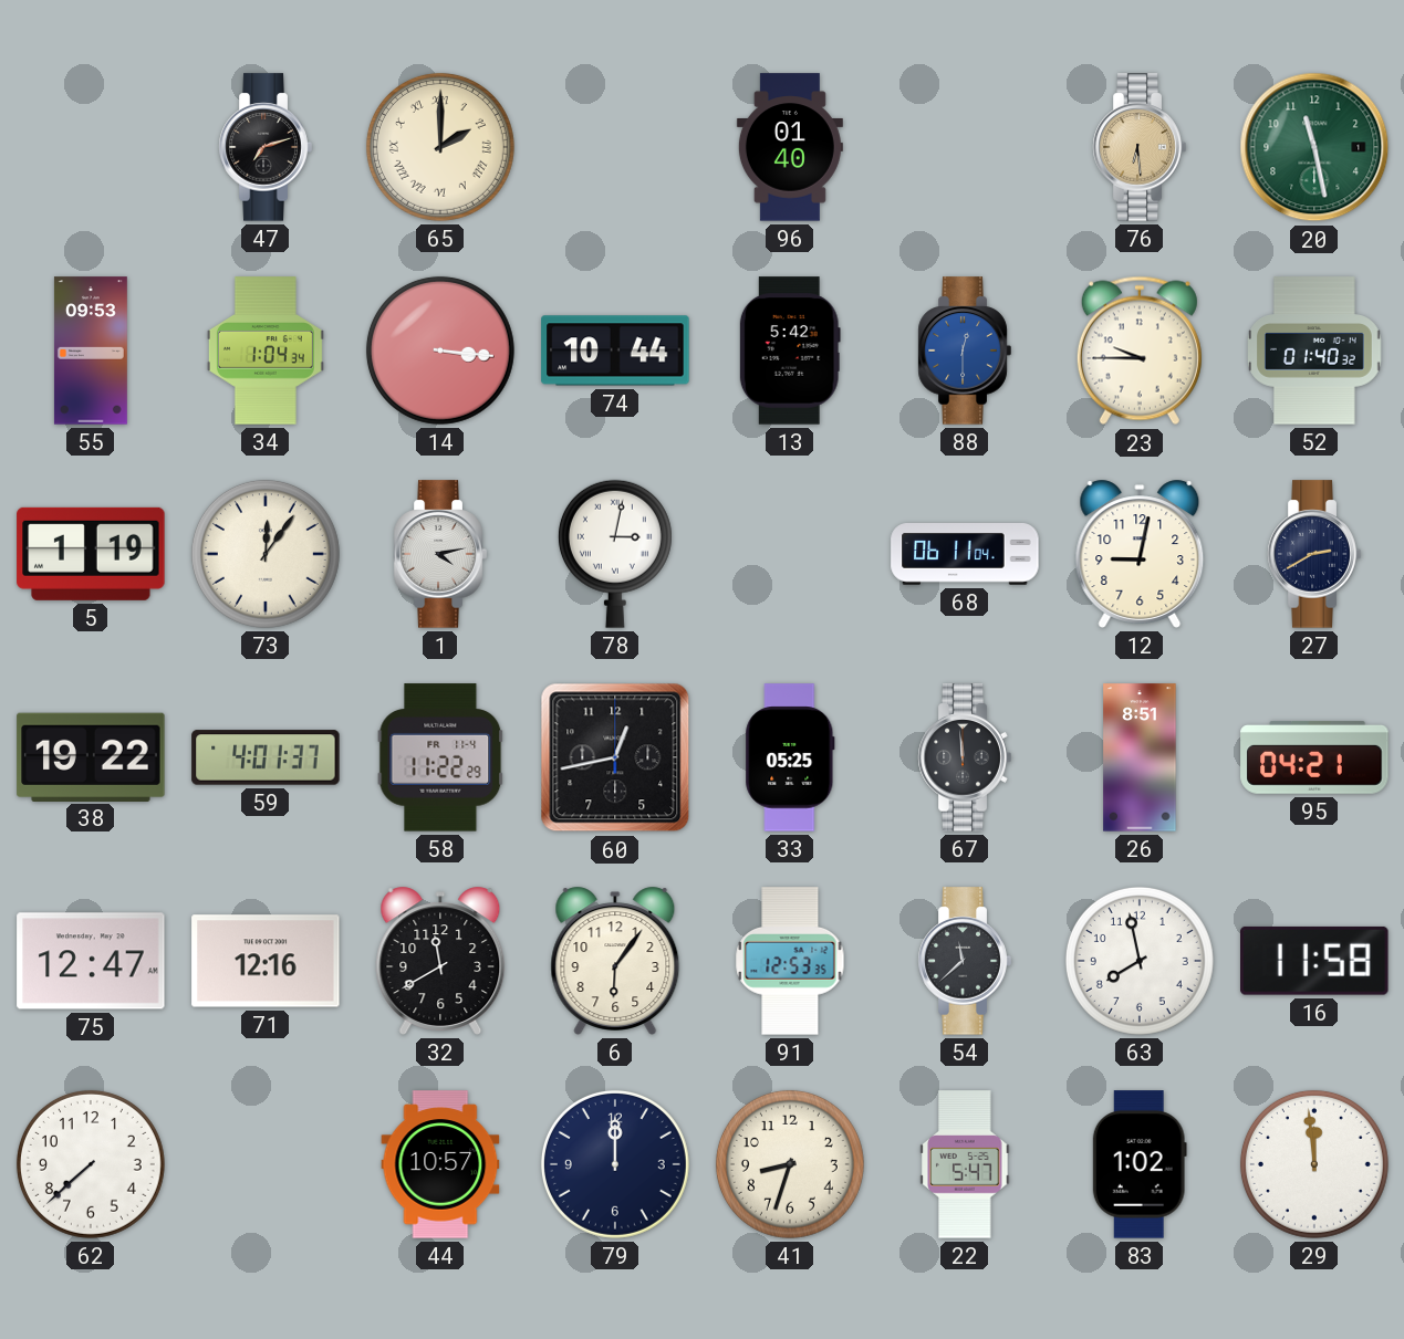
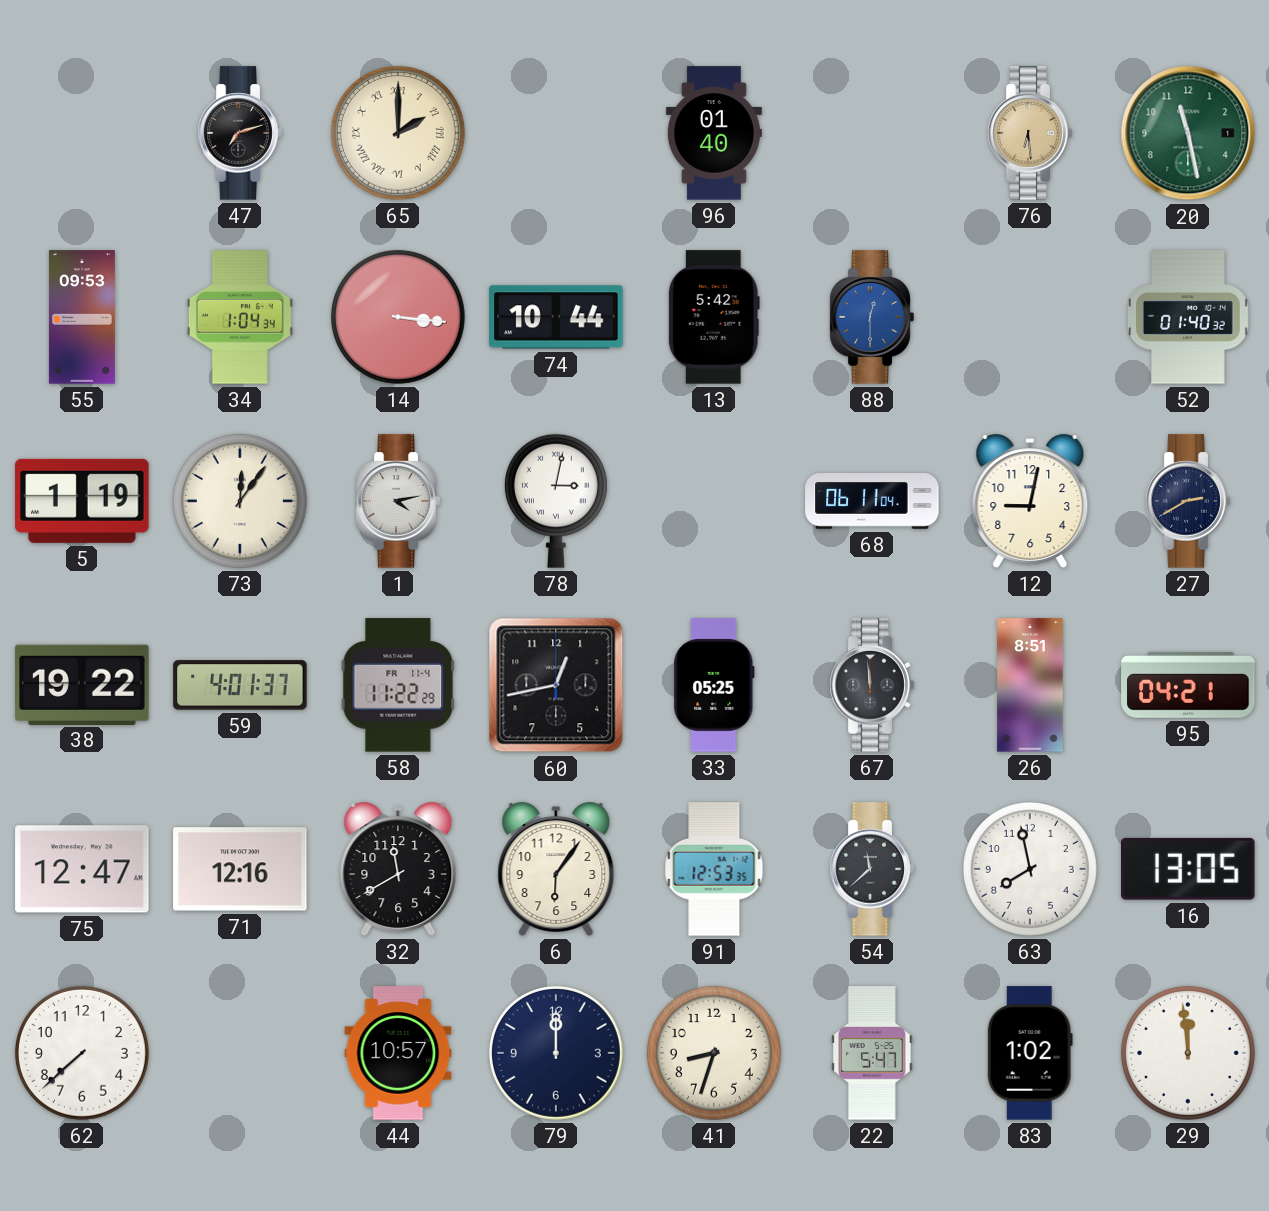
23: 9:45 -> none
16: 11:58 -> 13:05
